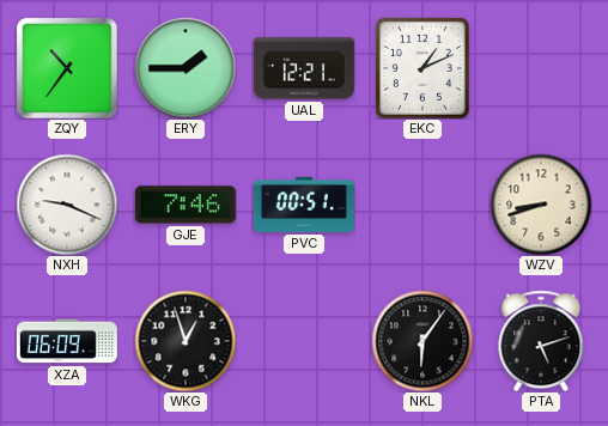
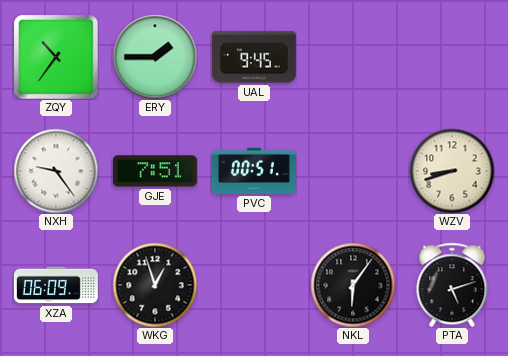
UAL: 12:21 -> 9:45
EKC: 1:11 -> none
NXH: 9:19 -> 9:24
GJE: 7:46 -> 7:51
